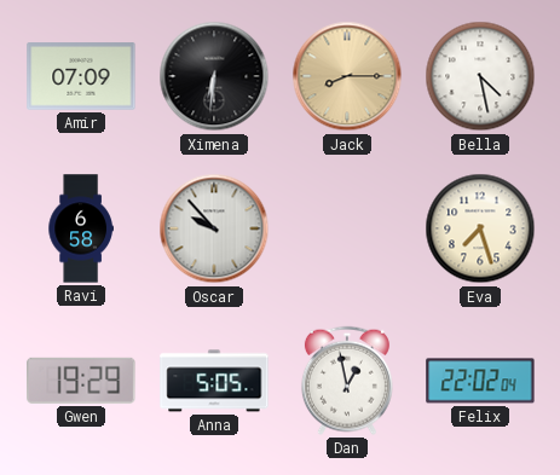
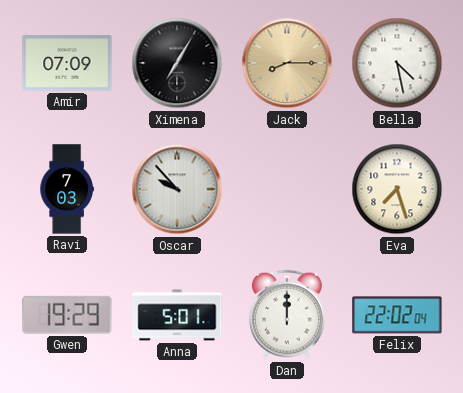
Ximena: 6:31 -> 7:05
Ravi: 6:58 -> 7:03
Anna: 5:05 -> 5:01
Dan: 12:58 -> 12:00
